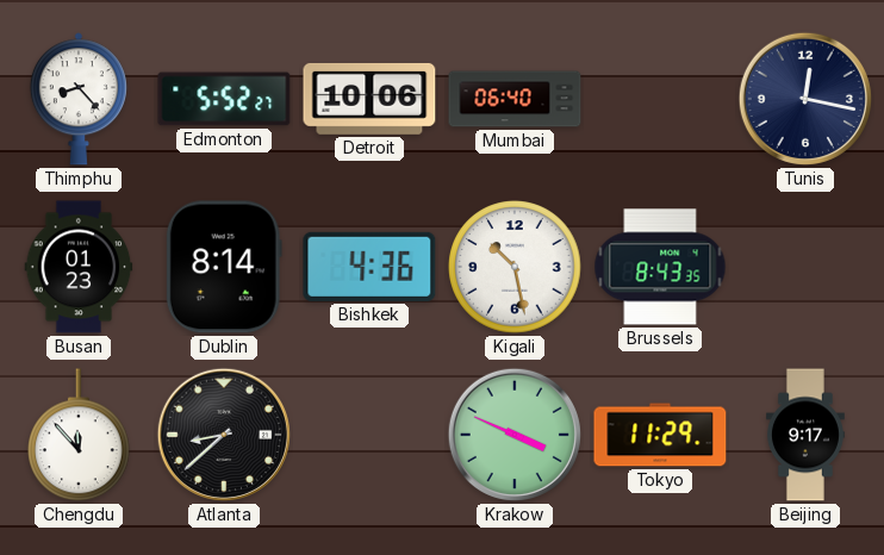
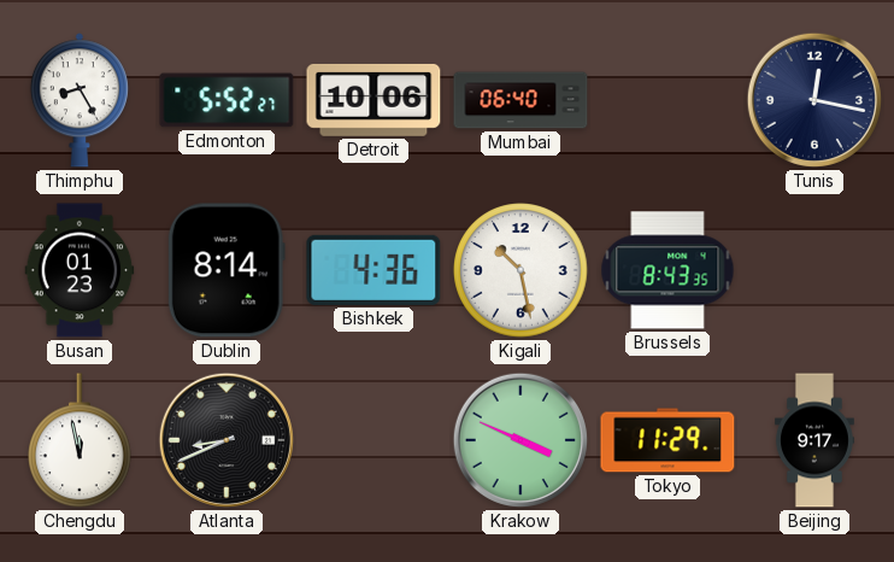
Thimphu: 8:23 -> 8:25
Chengdu: 11:53 -> 11:58
Atlanta: 8:38 -> 8:41
